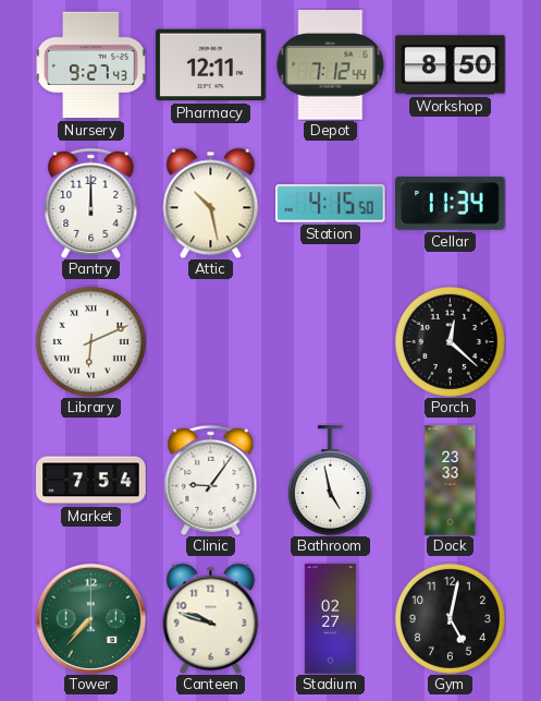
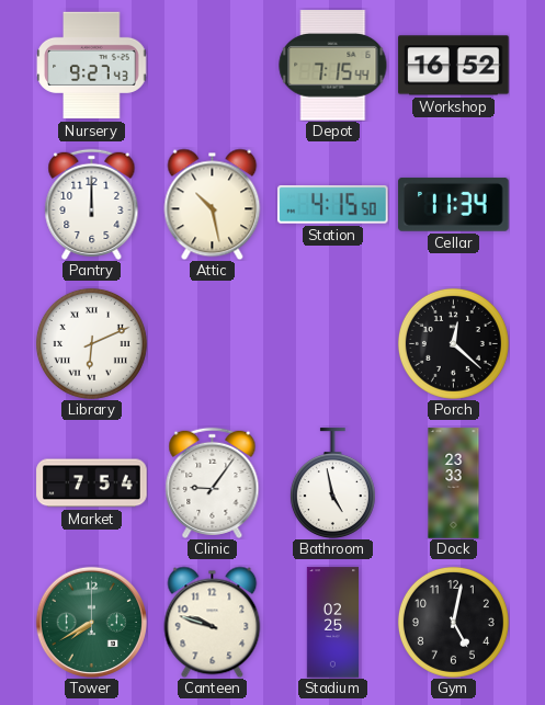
Pharmacy: 12:11 -> none
Depot: 7:12 -> 7:15
Workshop: 8:50 -> 16:52
Tower: 7:37 -> 7:40
Stadium: 02:27 -> 02:25
